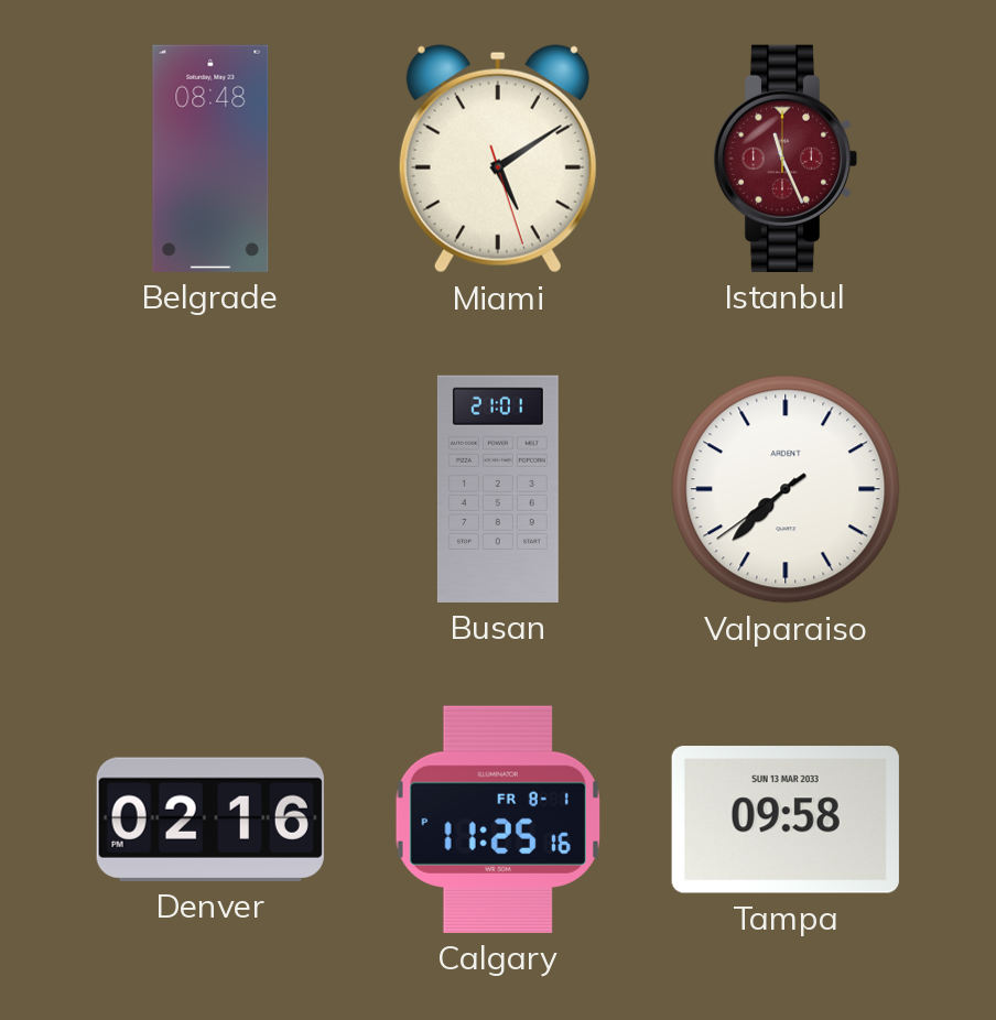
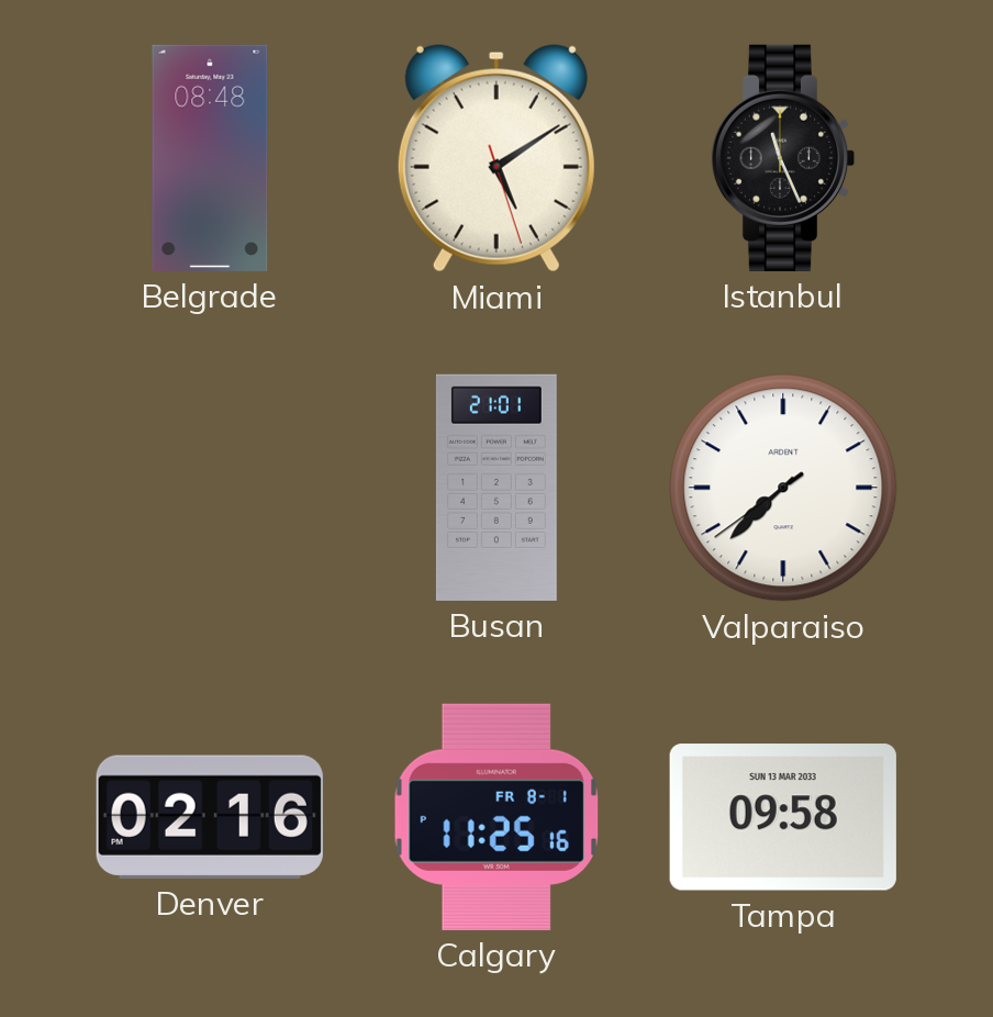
Istanbul dial: burgundy -> black
